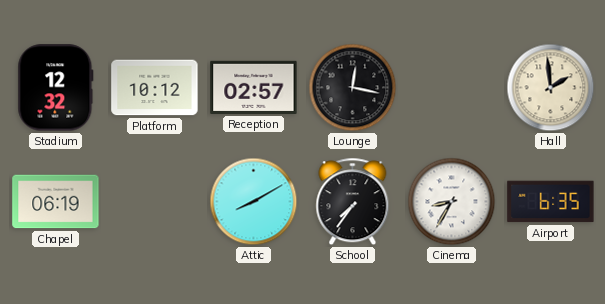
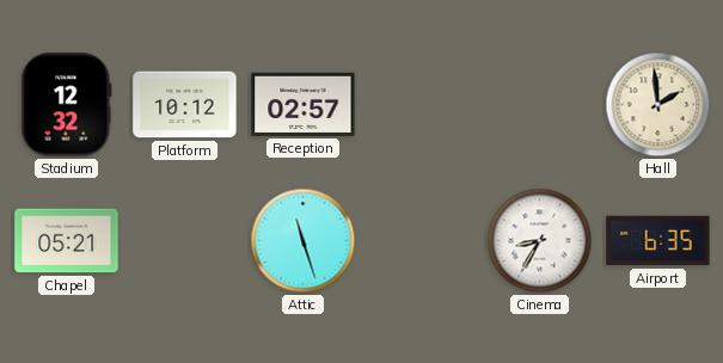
Lounge: 12:17 -> none
Chapel: 06:19 -> 05:21
Attic: 8:10 -> 11:27
School: 7:36 -> none
